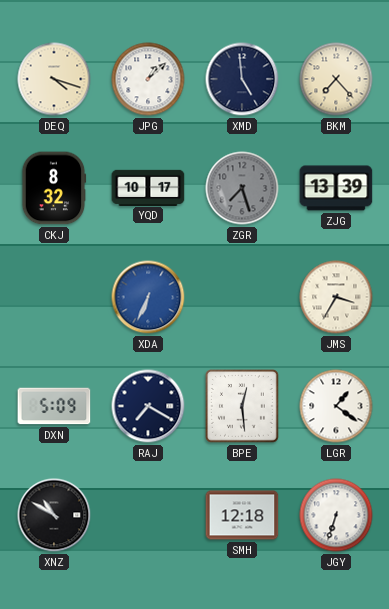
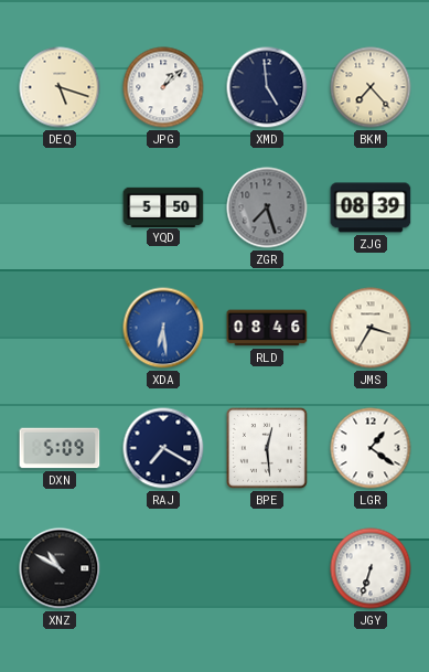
DEQ: 4:18 -> 5:18
CKJ: 8:32 -> none
YQD: 10:17 -> 5:50
ZJG: 13:39 -> 08:39
XDA: 6:34 -> 6:29
RLD: none -> 08:46
SMH: 12:18 -> none
